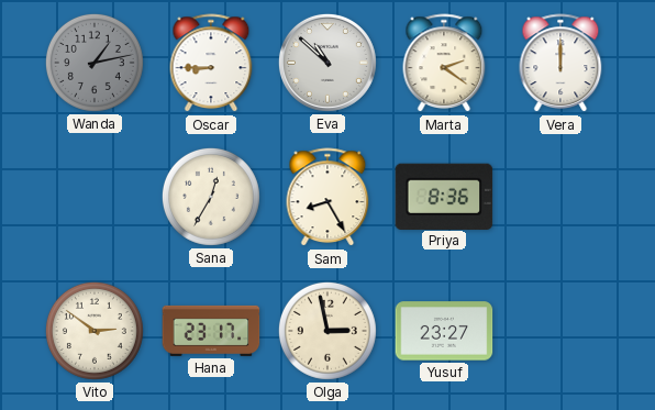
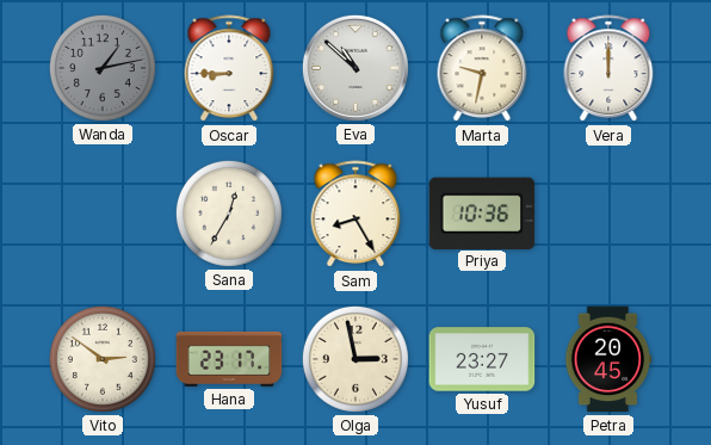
Marta: 2:21 -> 9:32
Priya: 8:36 -> 10:36
Petra: none -> 20:45
